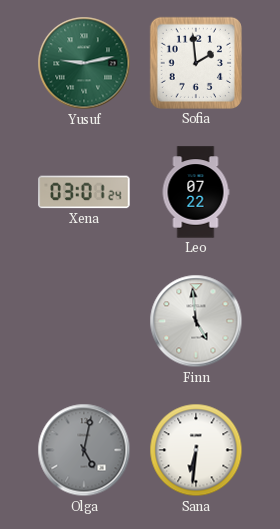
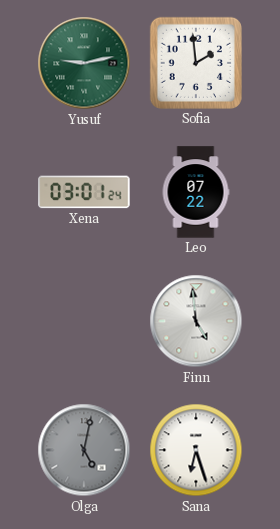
Sana: 6:31 -> 6:27
